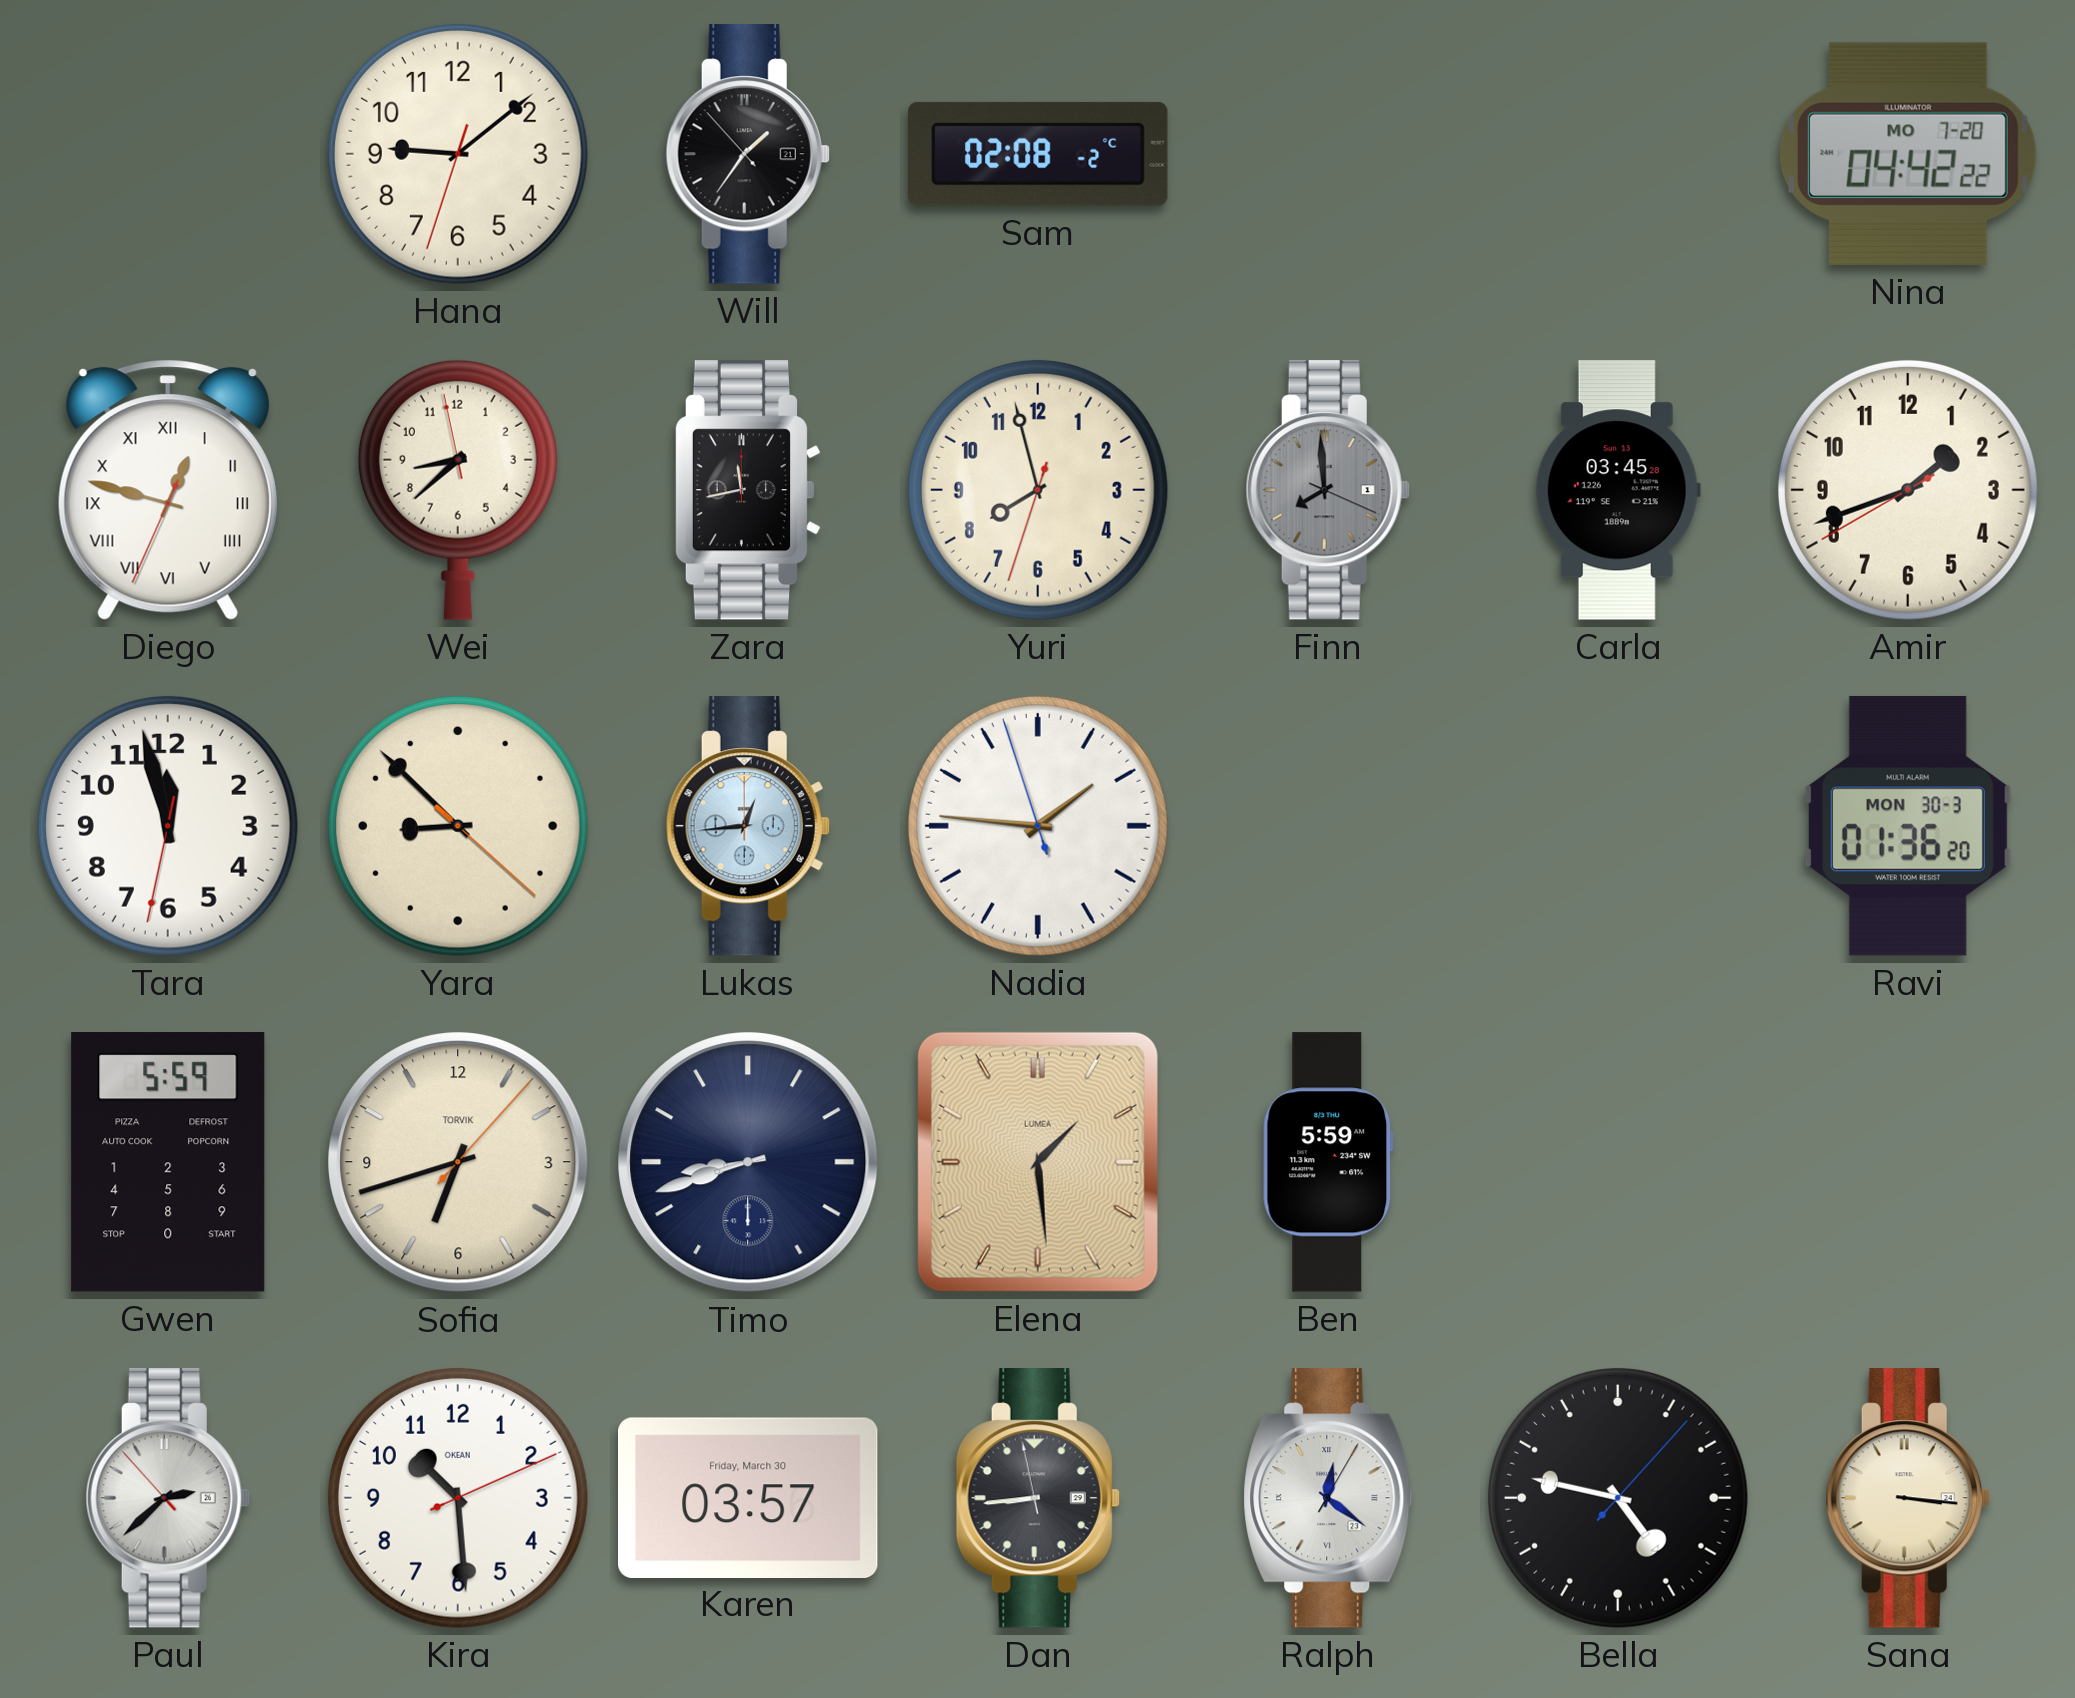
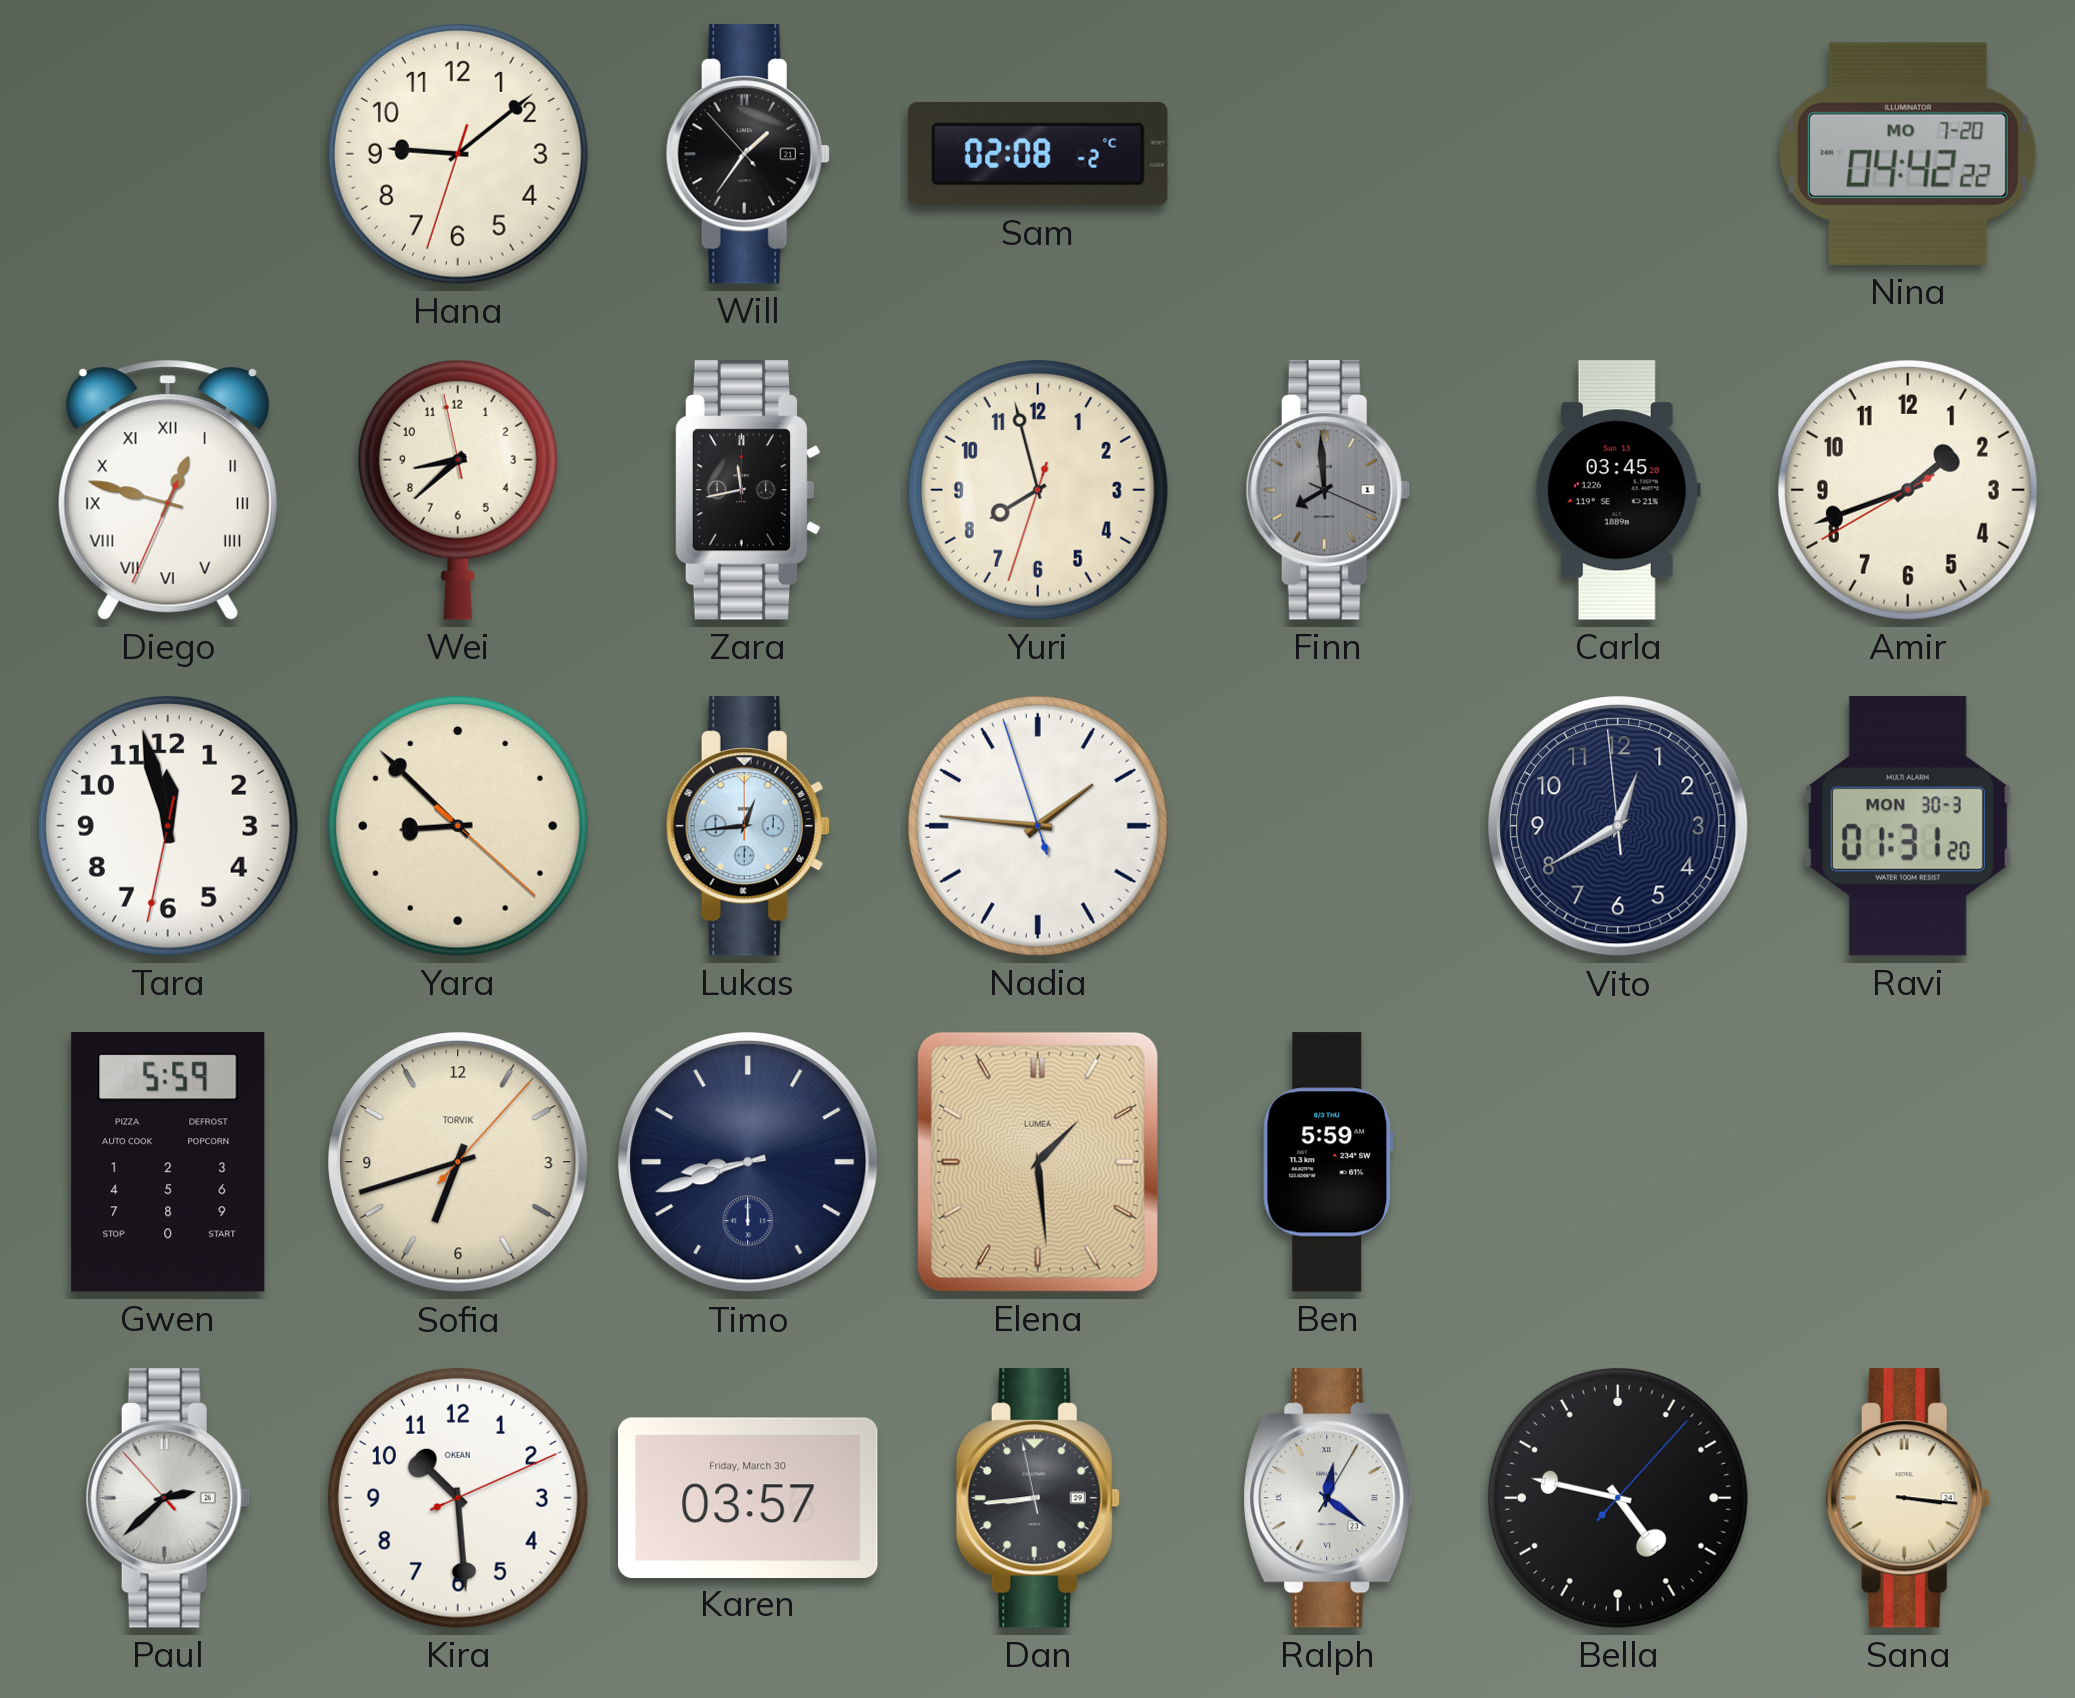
Vito: none -> 12:39
Ravi: 01:36 -> 01:31
